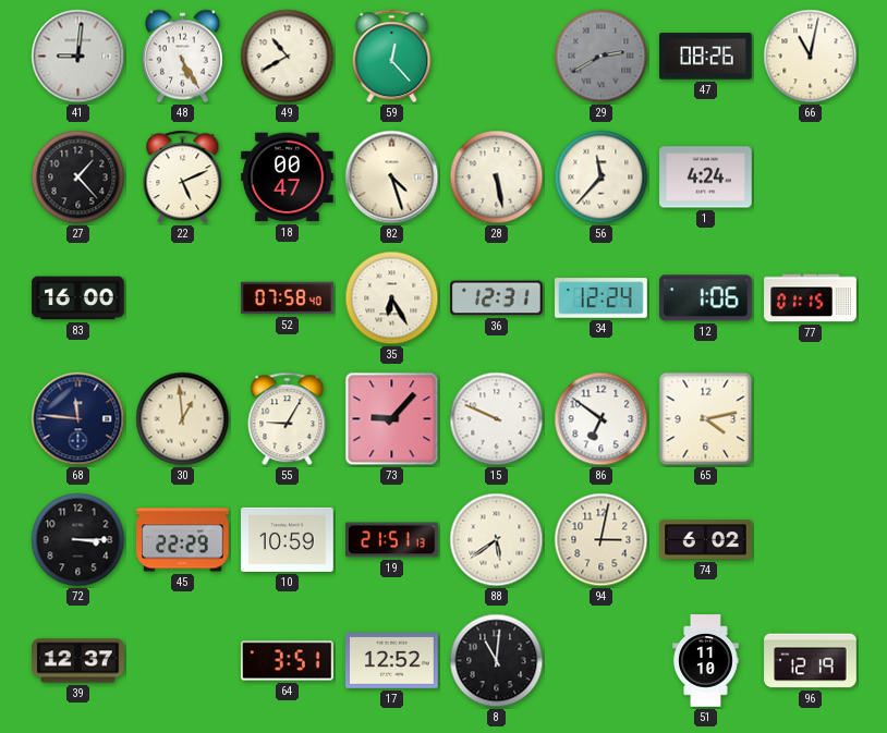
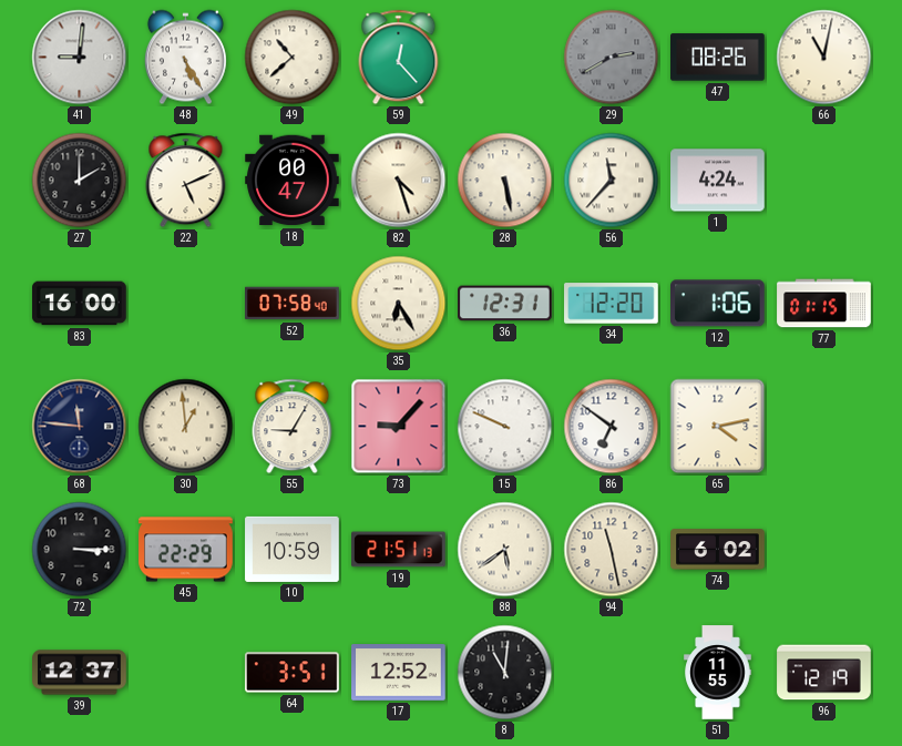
49: 10:40 -> 10:38
27: 1:23 -> 2:00
34: 12:24 -> 12:20
94: 3:02 -> 11:28
51: 11:10 -> 11:55
